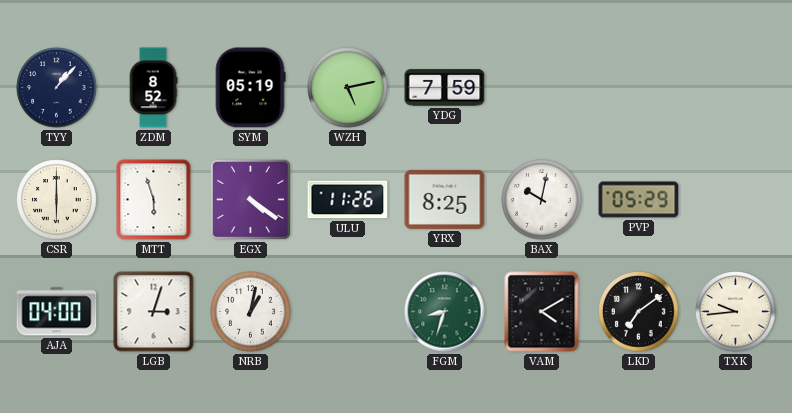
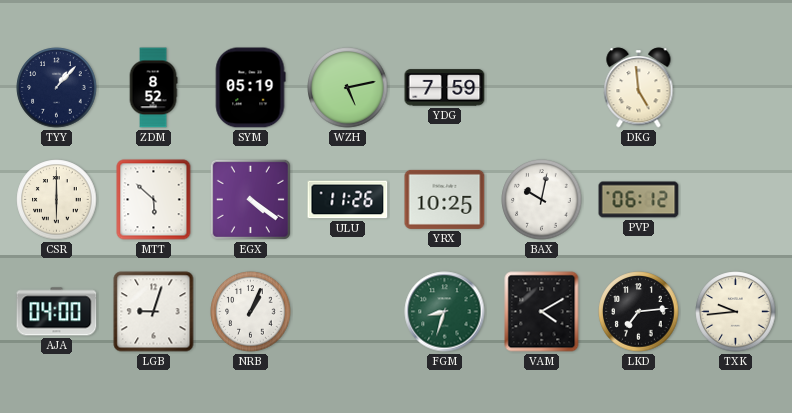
DKG: none -> 4:59
MTT: 5:57 -> 5:52
YRX: 8:25 -> 10:25
PVP: 05:29 -> 06:12
LGB: 3:03 -> 9:03
NRB: 1:02 -> 1:04
LKD: 7:09 -> 7:14
